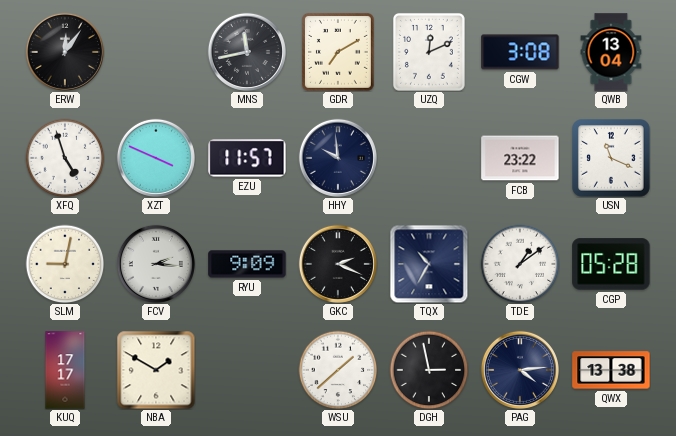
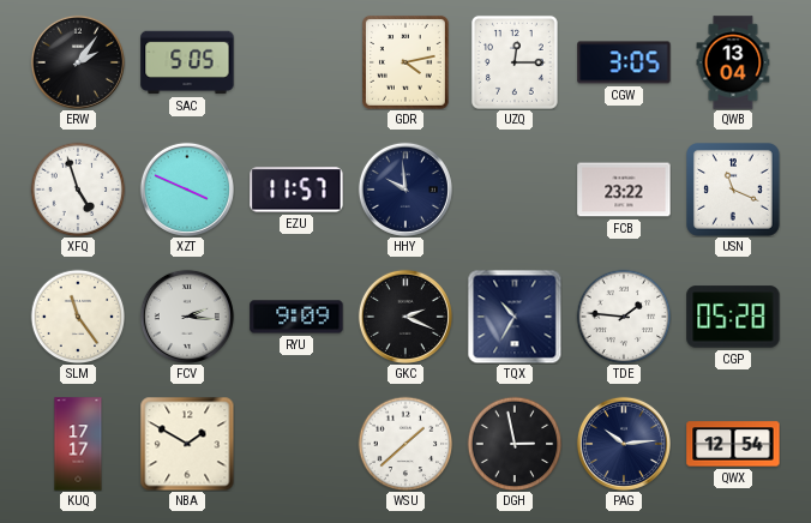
ERW: 12:06 -> 2:06
SAC: none -> 5:05
MNS: 11:43 -> none
GDR: 7:10 -> 4:13
UZQ: 12:11 -> 12:15
CGW: 3:08 -> 3:05
SLM: 9:02 -> 11:24
TDE: 1:09 -> 1:46
PAG: 4:14 -> 10:14
QWX: 13:38 -> 12:54
